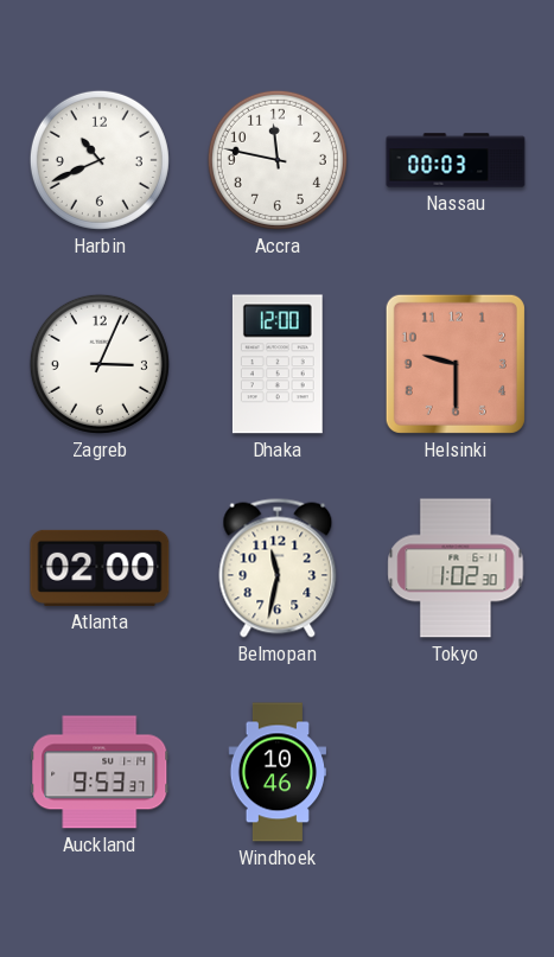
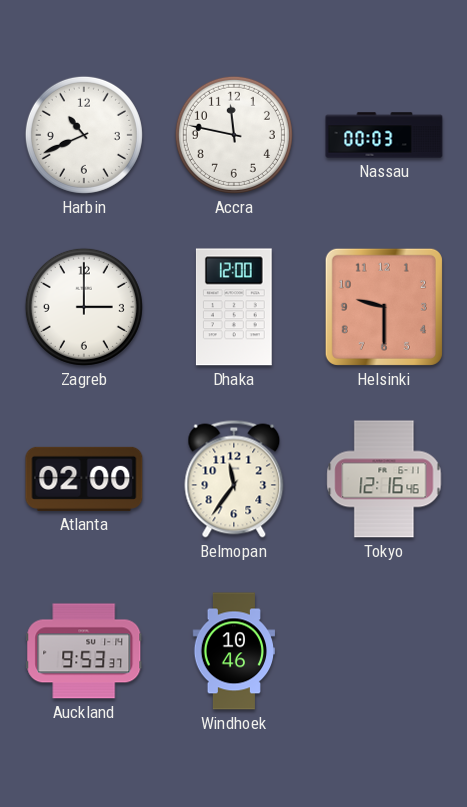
Zagreb: 3:04 -> 3:00
Belmopan: 11:32 -> 11:36
Tokyo: 1:02 -> 12:16
